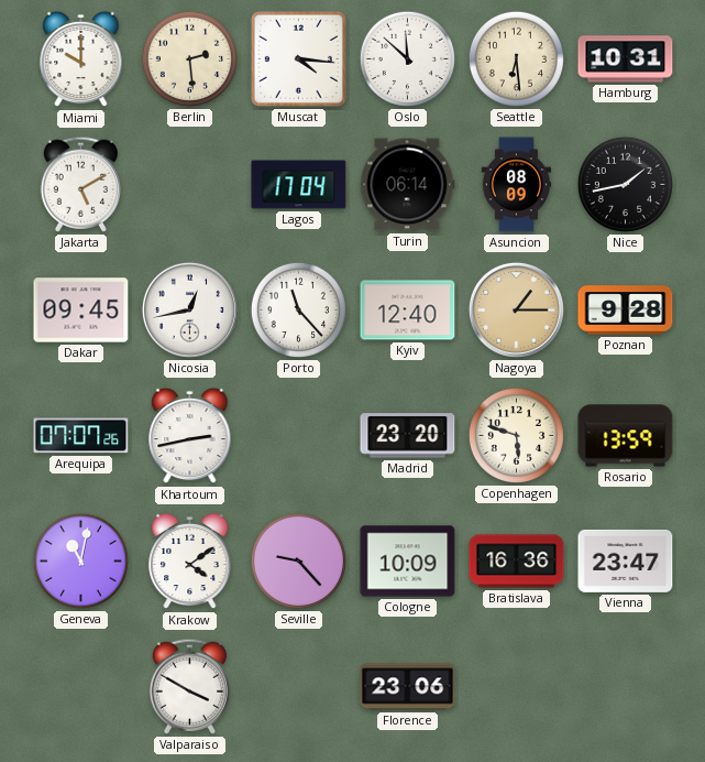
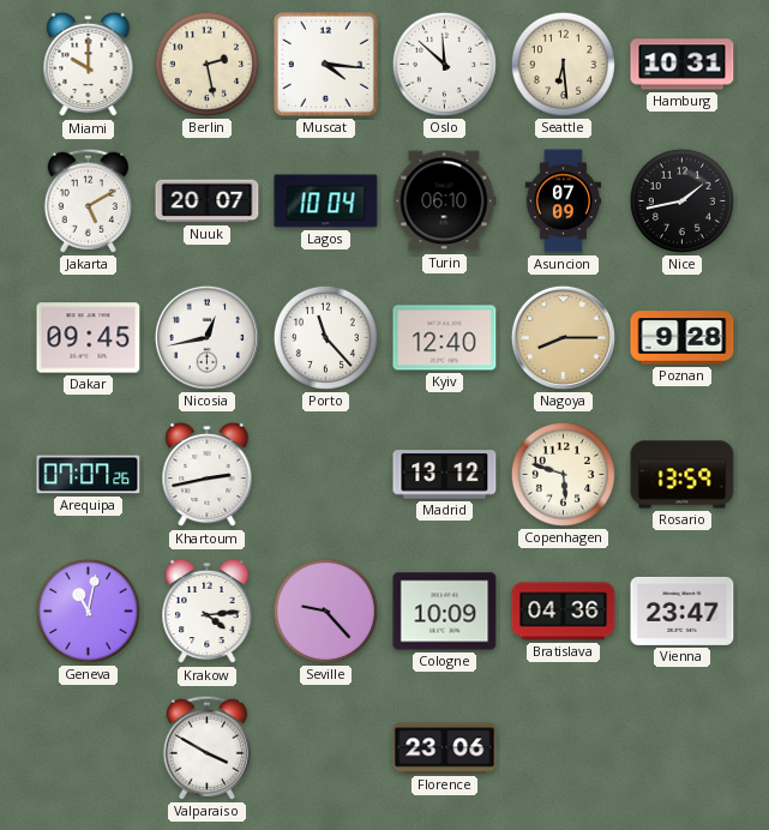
Berlin: 2:29 -> 2:28
Nuuk: none -> 20:07
Lagos: 17:04 -> 10:04
Turin: 06:14 -> 06:10
Asuncion: 08:09 -> 07:09
Nagoya: 1:15 -> 8:15
Madrid: 23:20 -> 13:12
Krakow: 4:09 -> 4:14
Bratislava: 16:36 -> 04:36
